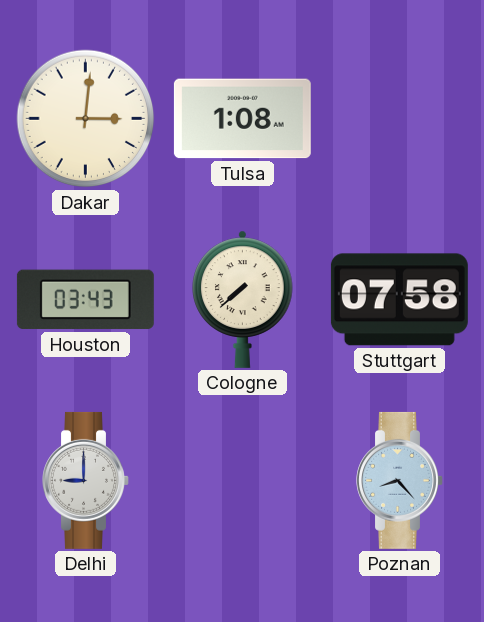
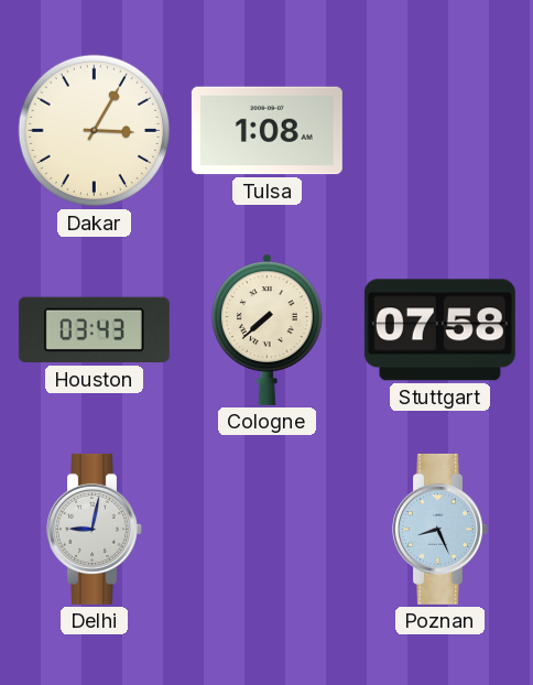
Dakar: 3:01 -> 3:05
Delhi: 9:00 -> 9:02
Poznan: 8:23 -> 8:26
